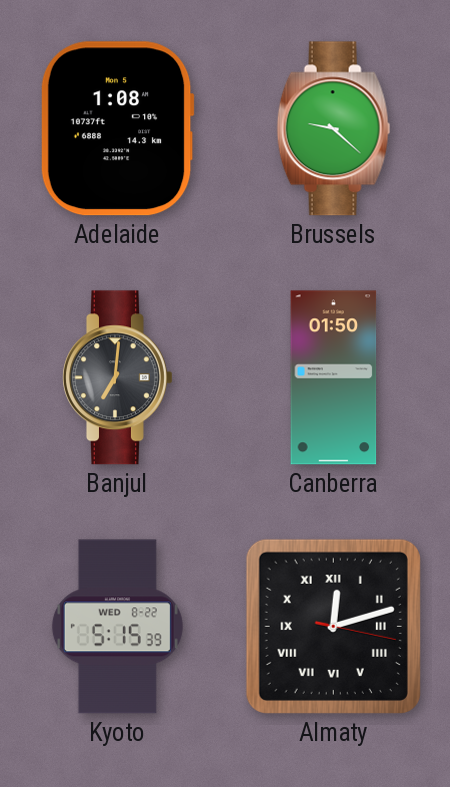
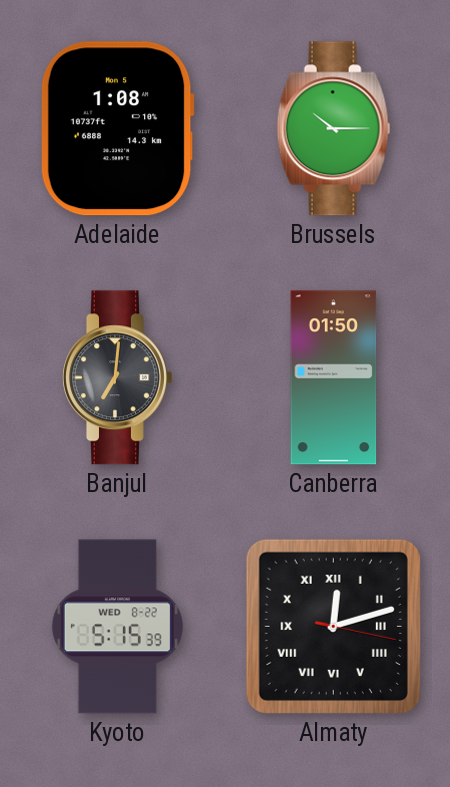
Brussels: 9:22 -> 10:15
